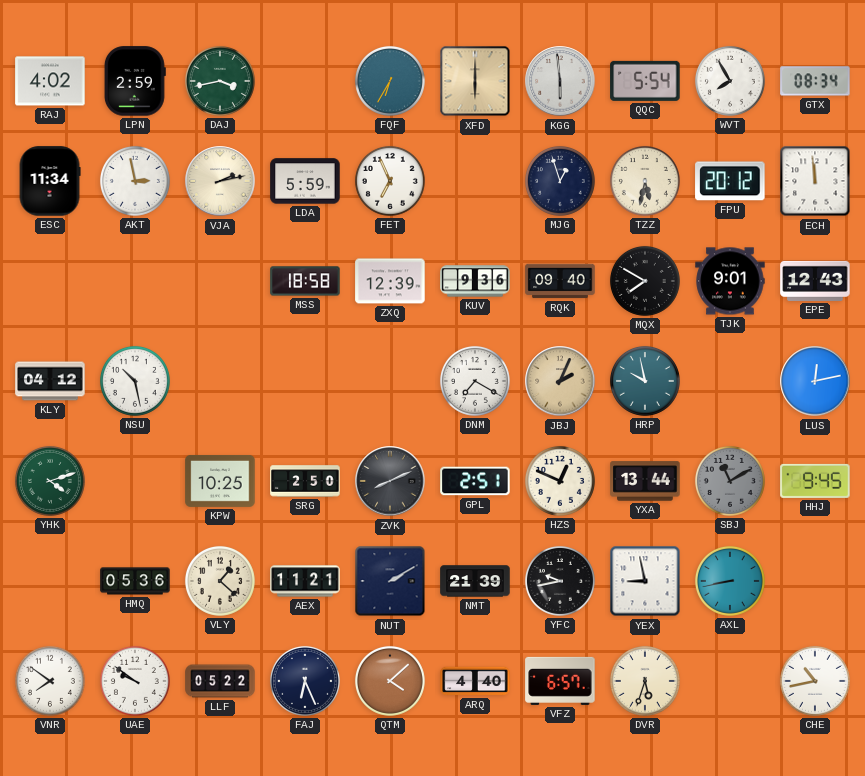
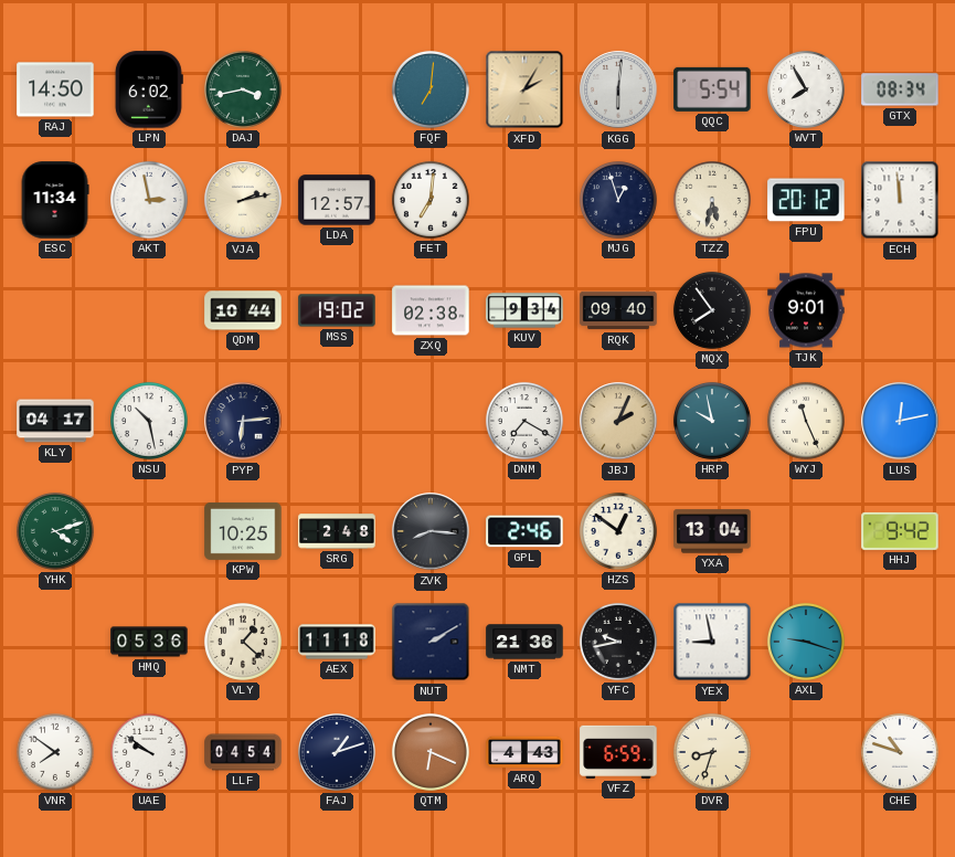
RAJ: 4:02 -> 14:50
LPN: 2:59 -> 6:02
FQF: 6:35 -> 7:01
XFD: 6:00 -> 2:05
KGG: 5:59 -> 6:01
LDA: 5:59 -> 12:57
FET: 6:56 -> 7:01
QDM: none -> 10:44
MSS: 18:58 -> 19:02
ZXQ: 12:39 -> 02:38
KUV: 9:36 -> 9:34
MQX: 7:50 -> 7:54
EPE: 12:43 -> none
KLY: 04:12 -> 04:17
PYP: none -> 6:14
WYJ: none -> 11:26
SRG: 2:50 -> 2:48
ZVK: 8:11 -> 8:16
GPL: 2:51 -> 2:46
HZS: 12:49 -> 12:51
YXA: 13:44 -> 13:04
SBJ: 11:10 -> none
HHJ: 9:45 -> 9:42
AEX: 11:21 -> 11:18
NMT: 21:39 -> 21:36
AXL: 8:43 -> 9:18
LLF: 05:22 -> 04:54
FAJ: 6:26 -> 1:12
QTM: 4:08 -> 6:19
ARQ: 4:40 -> 4:43
VFZ: 6:57 -> 6:59
DVR: 5:33 -> 8:33
CHE: 10:43 -> 10:48
